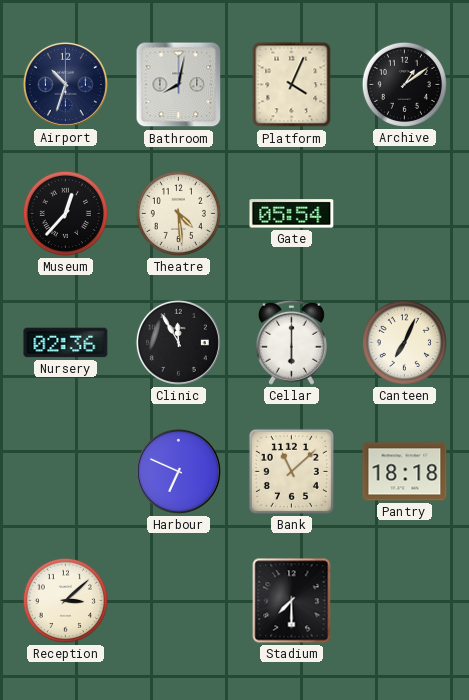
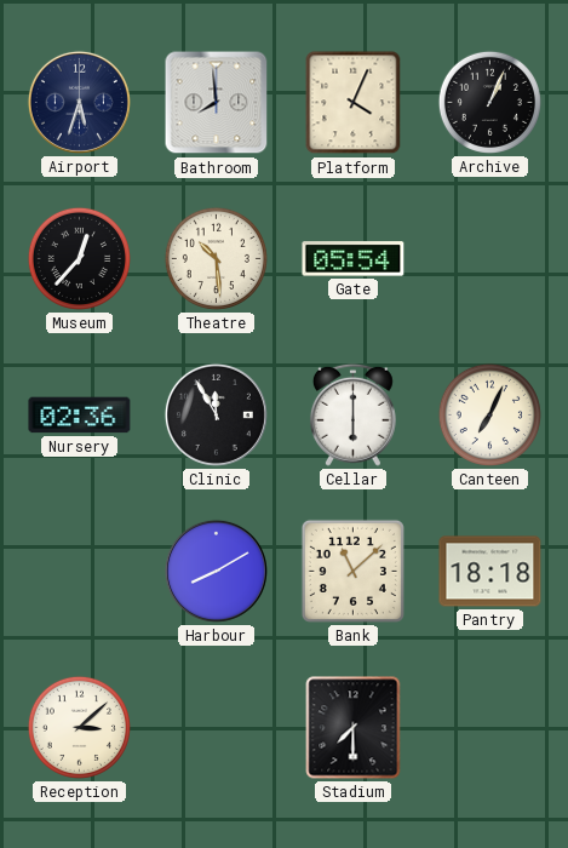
Airport: 10:33 -> 5:33
Bathroom: 8:02 -> 7:59
Archive: 1:09 -> 1:04
Theatre: 4:29 -> 10:29
Harbour: 6:49 -> 8:10
